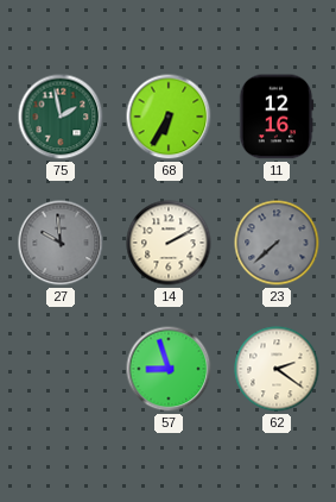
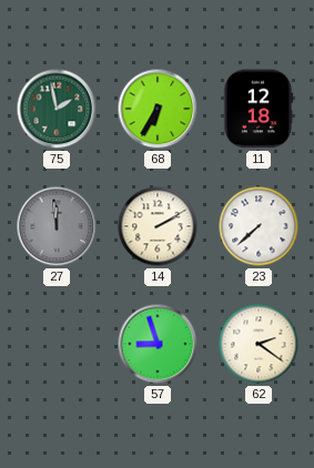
11: 12:16 -> 12:18
27: 9:59 -> 11:59
23 dial: grey -> white
